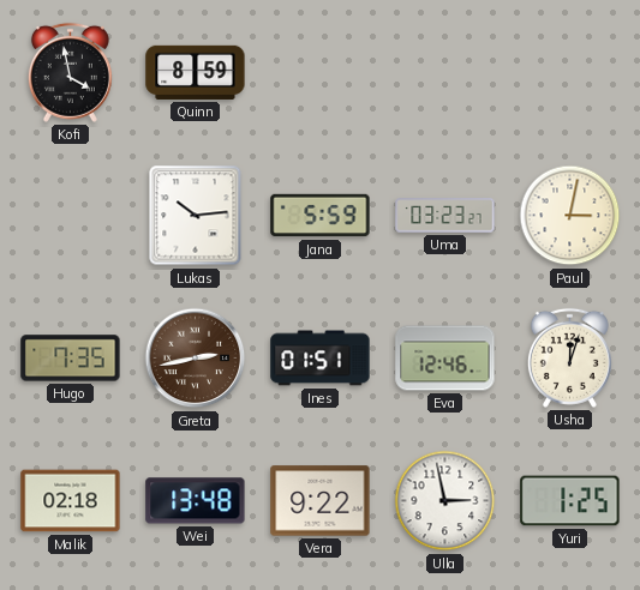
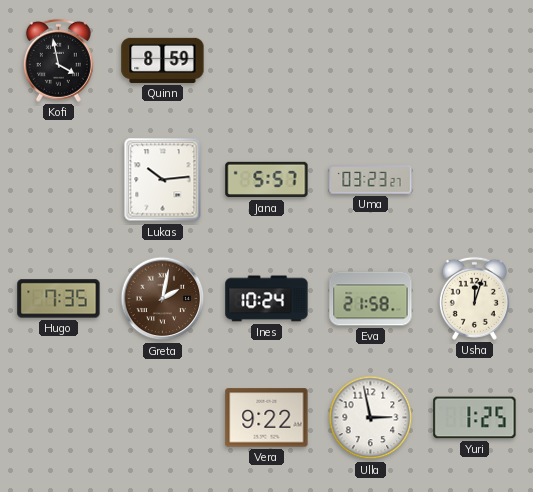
Jana: 5:59 -> 5:57
Paul: 3:02 -> none
Greta: 2:43 -> 2:02
Ines: 01:51 -> 10:24
Eva: 12:46 -> 21:58
Malik: 02:18 -> none
Wei: 13:48 -> none
